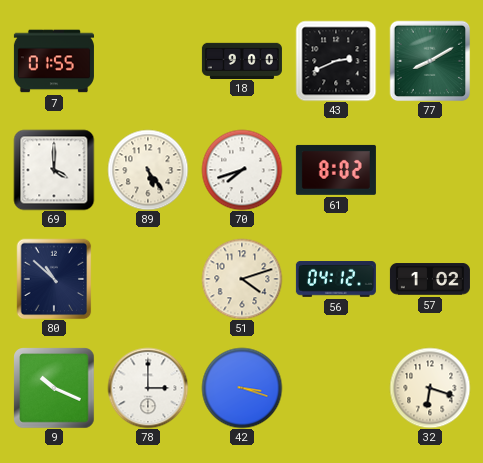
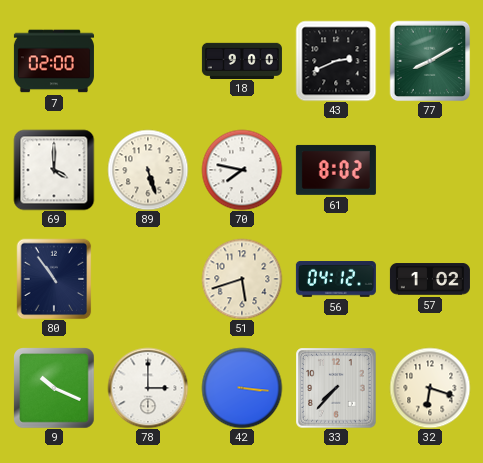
7: 01:55 -> 02:00
89: 5:24 -> 5:27
70: 7:42 -> 7:47
80: 10:52 -> 10:54
51: 4:12 -> 5:42
42: 3:18 -> 3:16
33: none -> 7:37
